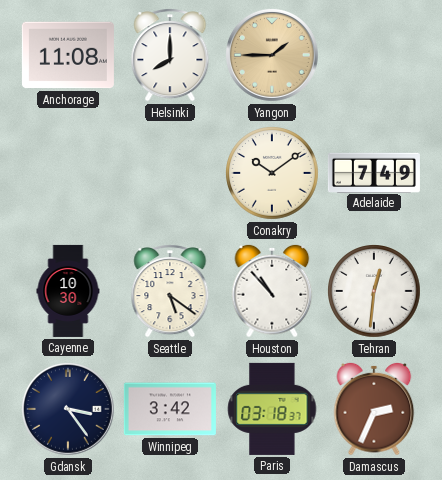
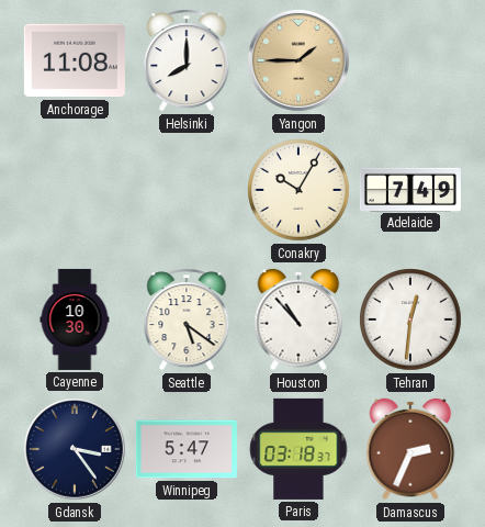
Conakry: 10:09 -> 10:05
Winnipeg: 3:42 -> 5:47
